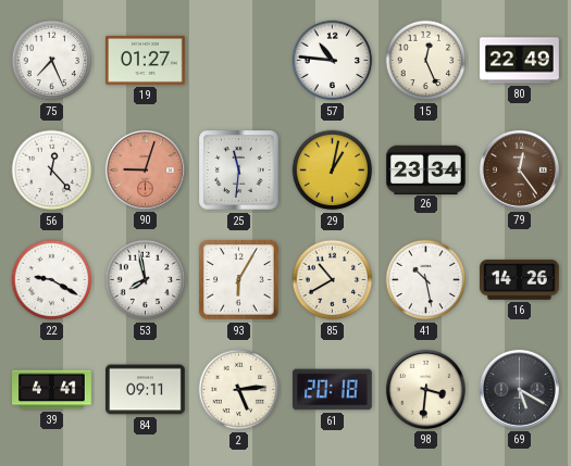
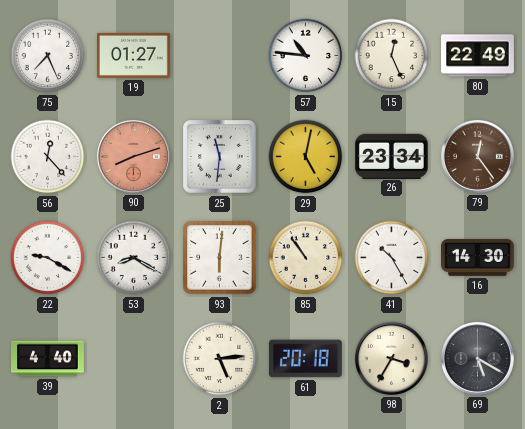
90: 9:03 -> 8:12
29: 1:02 -> 5:02
53: 7:58 -> 8:20
93: 6:05 -> 6:01
85: 10:40 -> 10:54
41: 10:28 -> 10:25
16: 14:26 -> 14:30
39: 4:41 -> 4:40
84: 09:11 -> none
98: 3:31 -> 3:35
